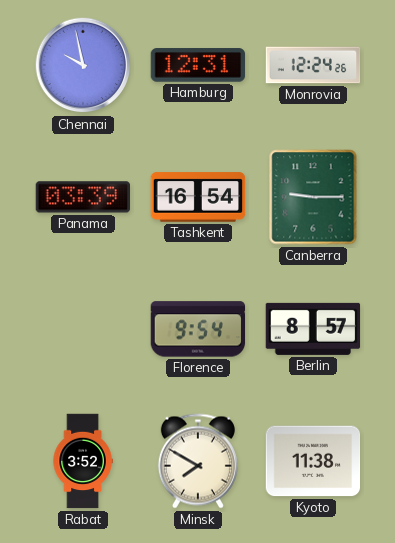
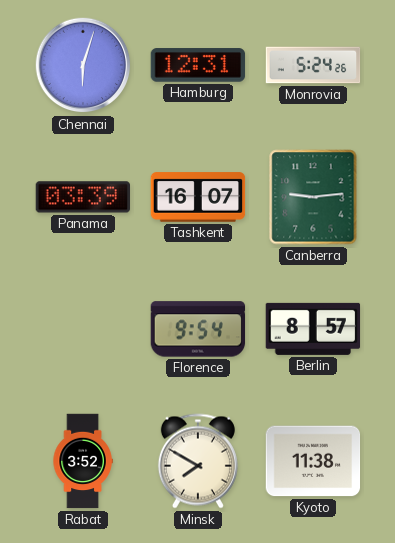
Chennai: 9:58 -> 6:03
Monrovia: 12:24 -> 5:24
Tashkent: 16:54 -> 16:07
Canberra: 9:15 -> 9:14
